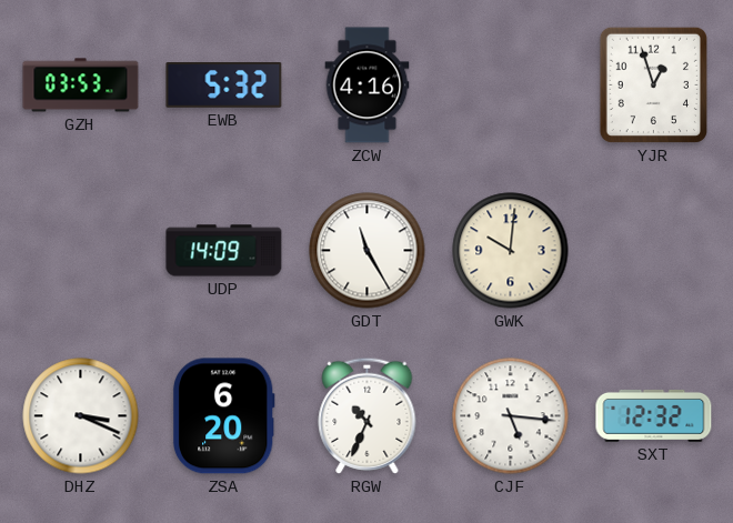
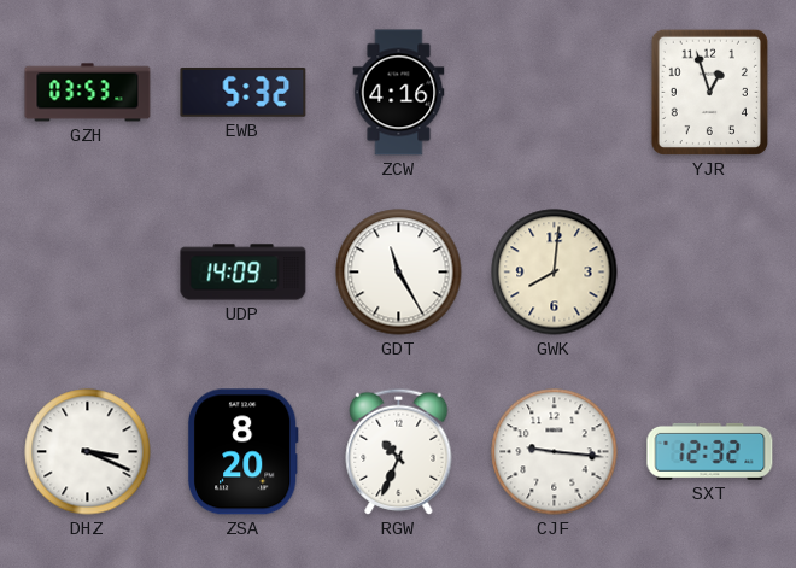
GWK: 10:01 -> 8:01
ZSA: 6:20 -> 8:20
CJF: 5:16 -> 9:16
